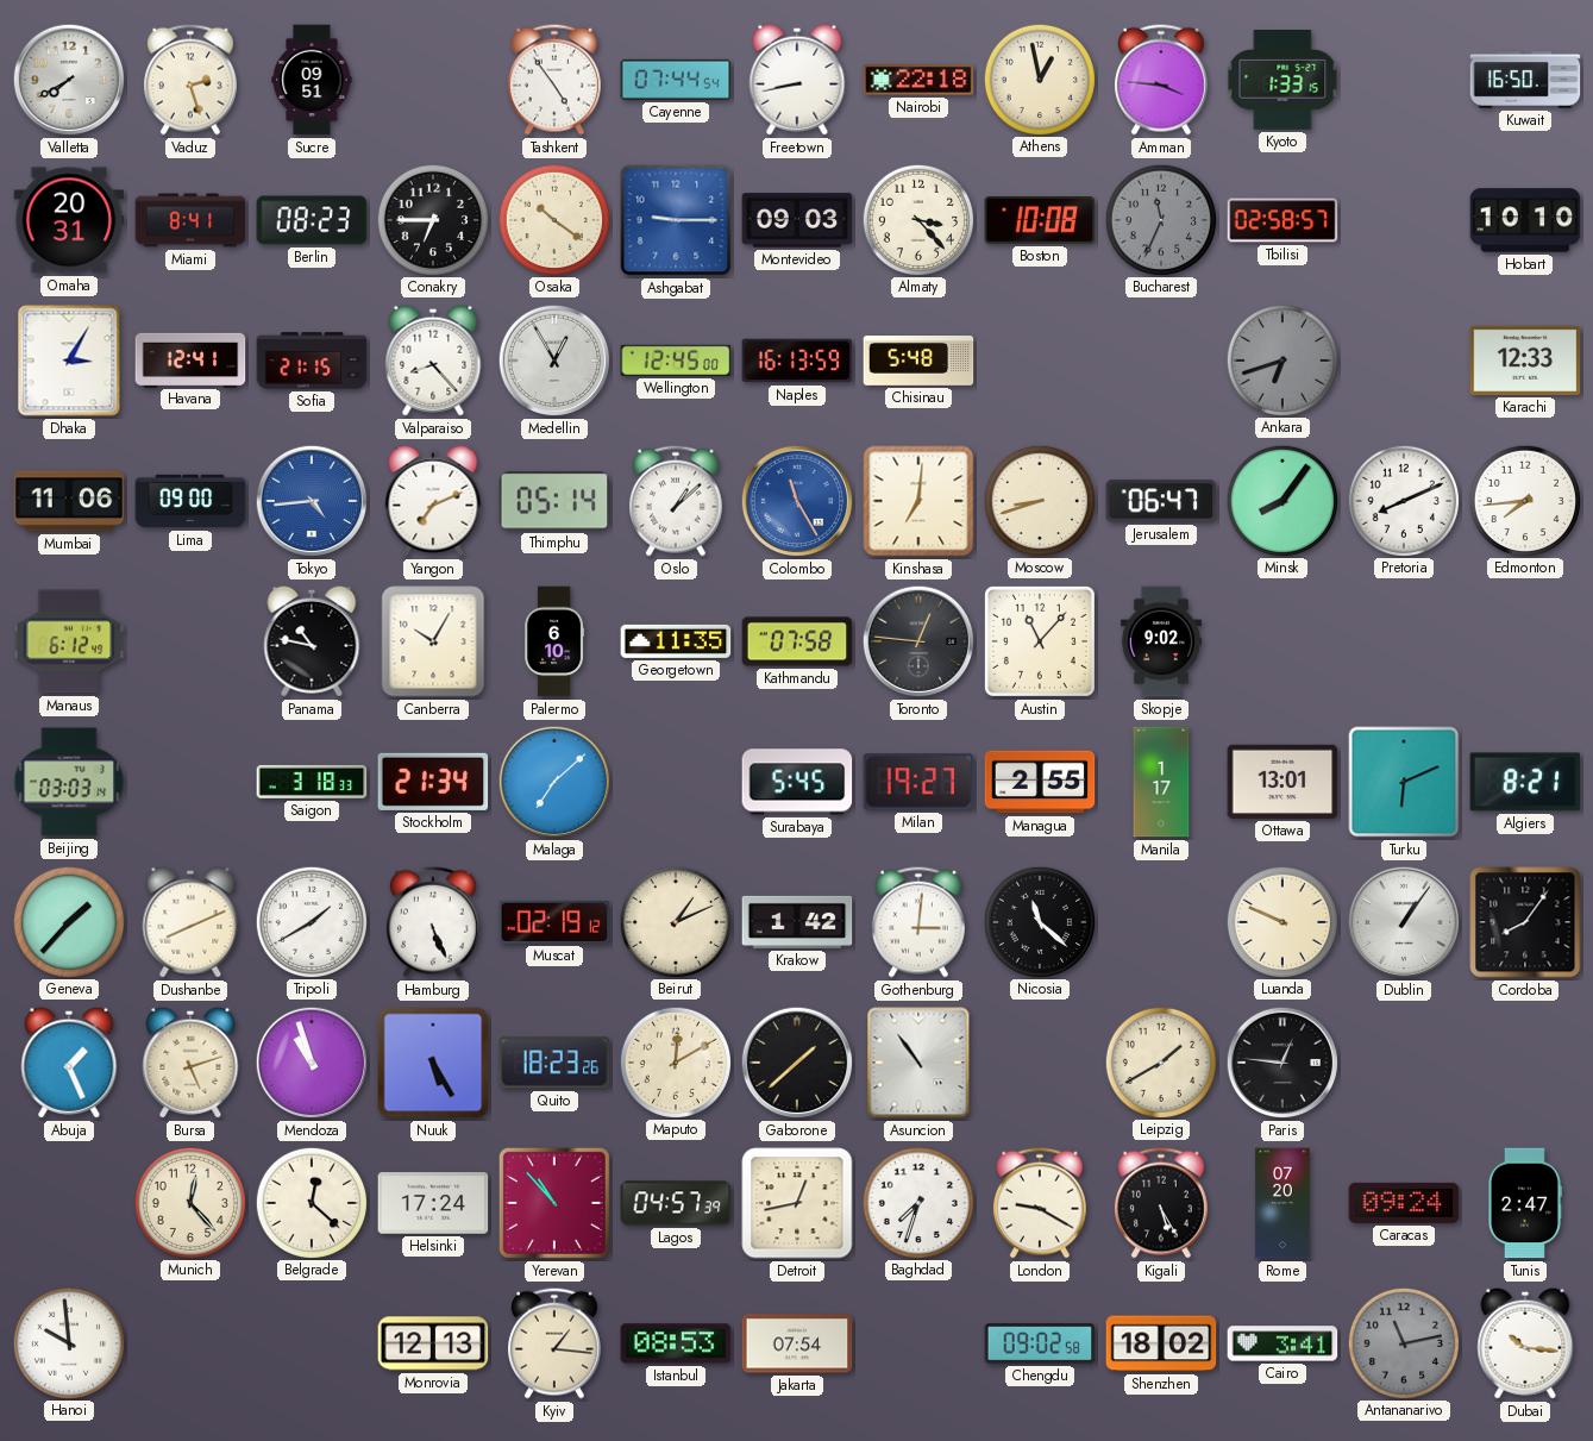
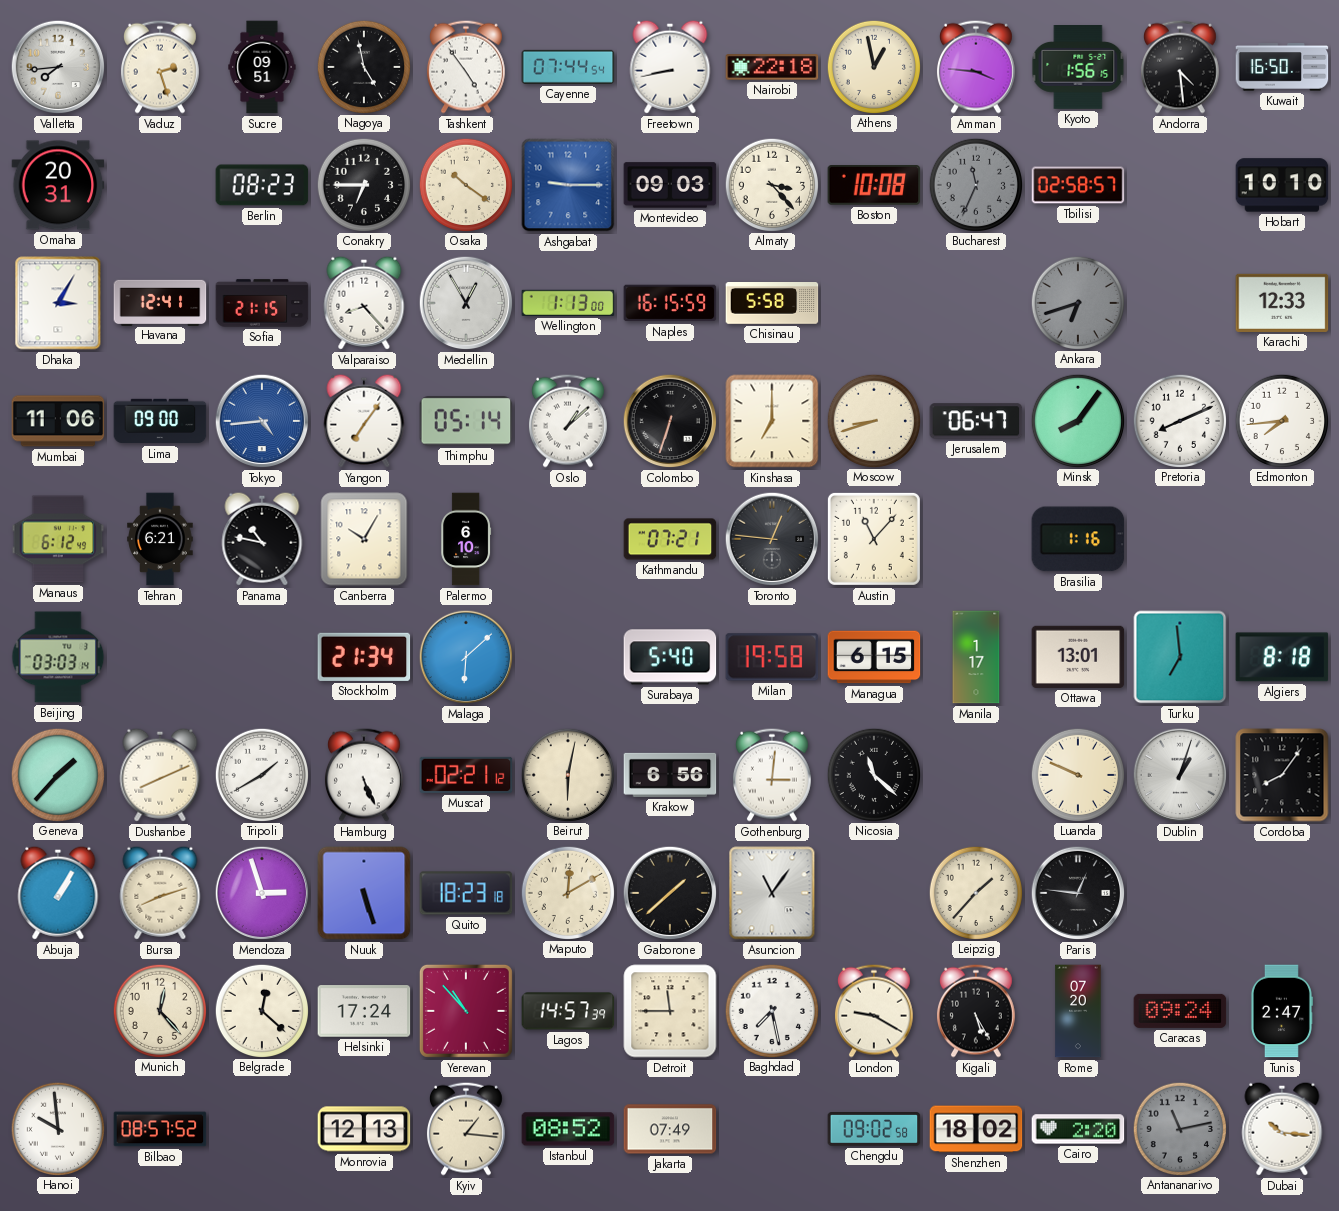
Valletta: 7:40 -> 7:44
Nagoya: none -> 4:58
Kyoto: 1:33 -> 1:56
Andorra: none -> 4:29
Miami: 8:41 -> none
Wellington: 12:45 -> 1:13
Naples: 16:13 -> 16:15
Chisinau: 5:48 -> 5:58
Yangon: 7:11 -> 7:06
Colombo: 11:25 -> 6:33
Colombo dial: blue -> black
Kinshasa: 7:01 -> 7:00
Tehran: none -> 6:21
Georgetown: 11:35 -> none
Kathmandu: 07:58 -> 07:21
Skopje: 9:02 -> none
Brasilia: none -> 1:16
Saigon: 3:18 -> none
Malaga: 7:08 -> 6:08
Surabaya: 5:45 -> 5:40
Milan: 19:27 -> 19:58
Managua: 2:55 -> 6:15
Turku: 6:11 -> 6:59
Algiers: 8:21 -> 8:18
Muscat: 02:19 -> 02:21
Beirut: 1:11 -> 6:02
Krakow: 1:42 -> 6:56
Dublin: 1:06 -> 1:03
Abuja: 1:26 -> 1:05
Bursa: 5:12 -> 8:12
Mendoza: 10:57 -> 2:57
Nuuk: 5:25 -> 5:27
Quito: 18:23:26 -> 18:23:18
Asuncion: 10:54 -> 11:06
Leipzig: 1:40 -> 1:37
Lagos: 04:57 -> 14:57
Detroit: 12:43 -> 11:45
Baghdad: 7:33 -> 7:28
Bilbao: none -> 08:57
Istanbul: 08:53 -> 08:52
Jakarta: 07:54 -> 07:49
Cairo: 3:41 -> 2:20
